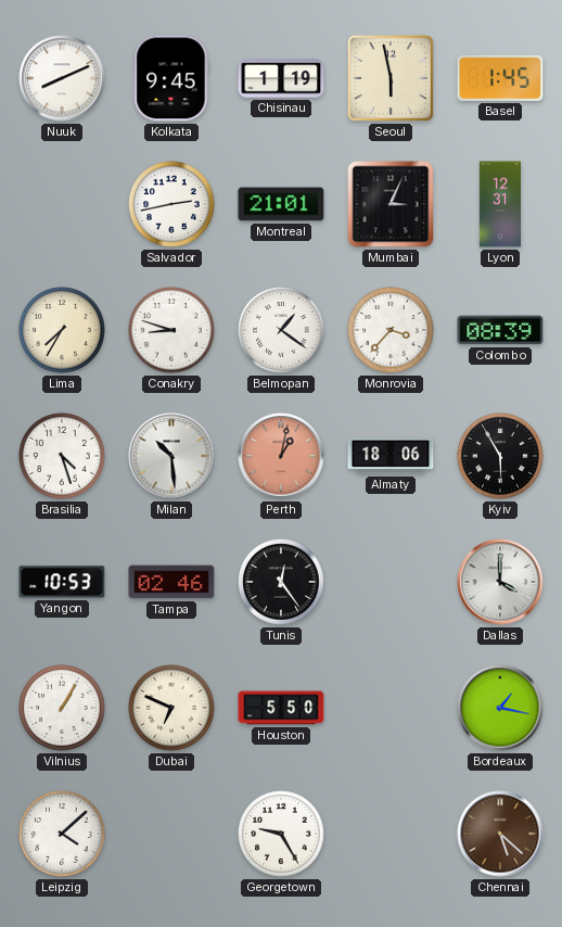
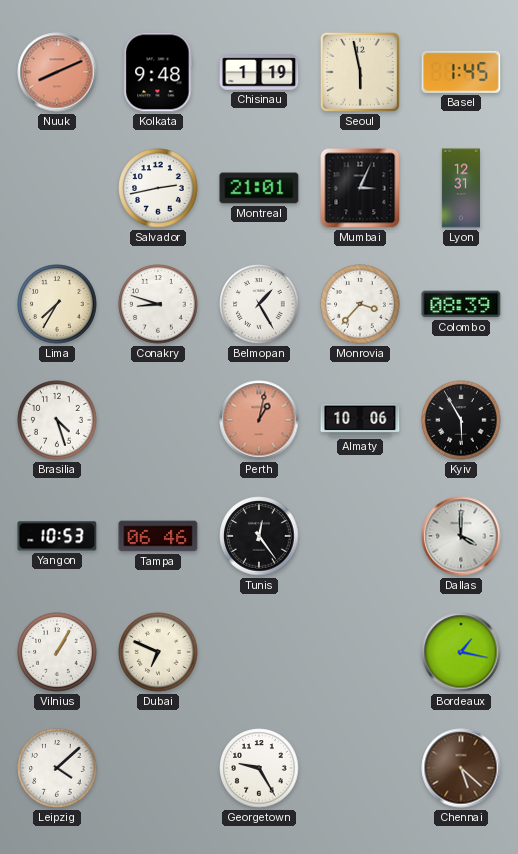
Nuuk dial: white -> salmon
Kolkata: 9:45 -> 9:48
Belmopan: 1:21 -> 1:25
Milan: 10:29 -> none
Almaty: 18:06 -> 10:06
Tampa: 02:46 -> 06:46
Houston: 5:50 -> none
